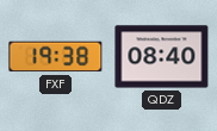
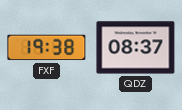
QDZ: 08:40 -> 08:37
